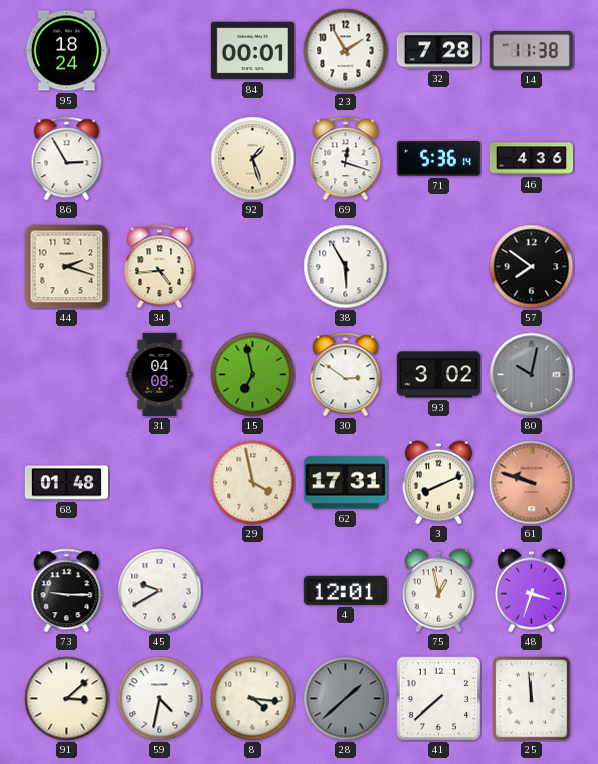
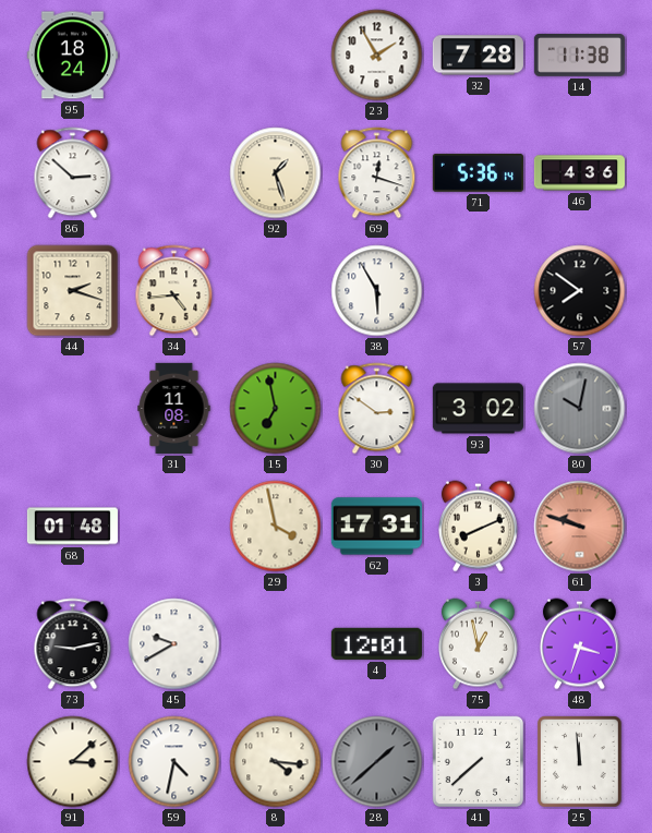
84: 00:01 -> none
86: 2:55 -> 2:52
31: 04:08 -> 11:08
73: 9:15 -> 9:13
